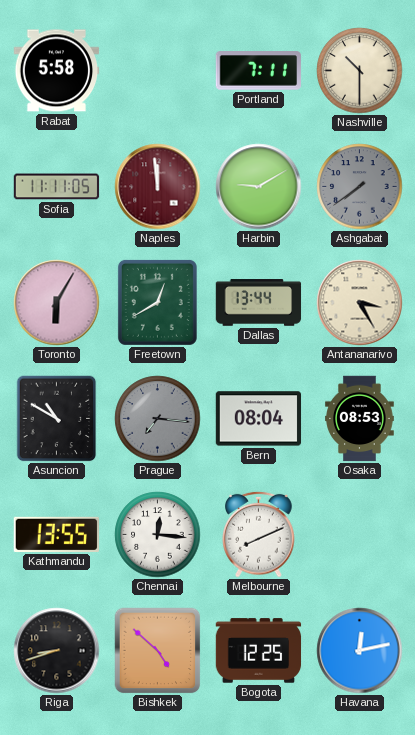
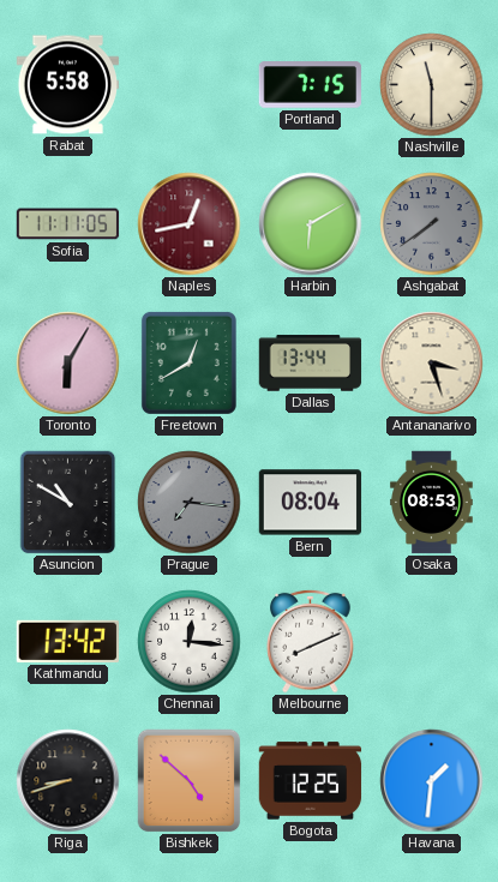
Portland: 7:11 -> 7:15
Nashville: 10:30 -> 11:30
Naples: 11:59 -> 12:43
Harbin: 9:10 -> 6:10
Antananarivo: 3:25 -> 3:27
Kathmandu: 13:55 -> 13:42
Havana: 12:13 -> 1:31
